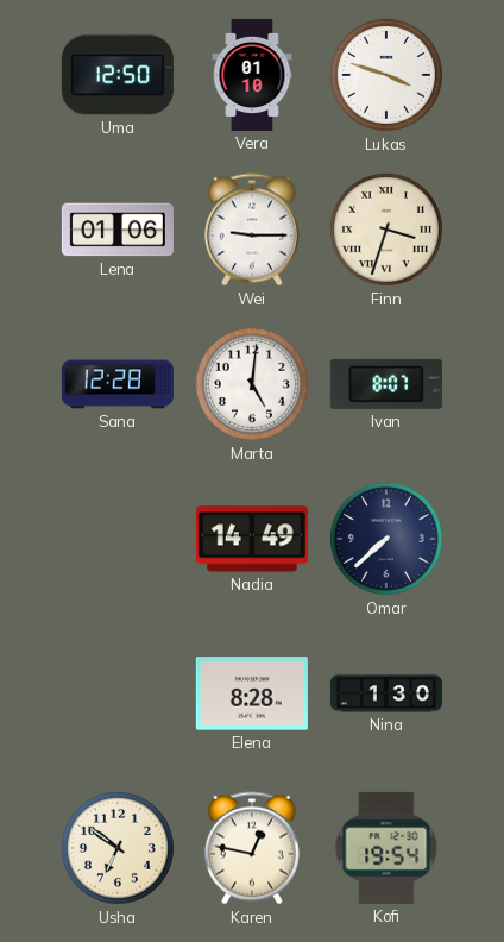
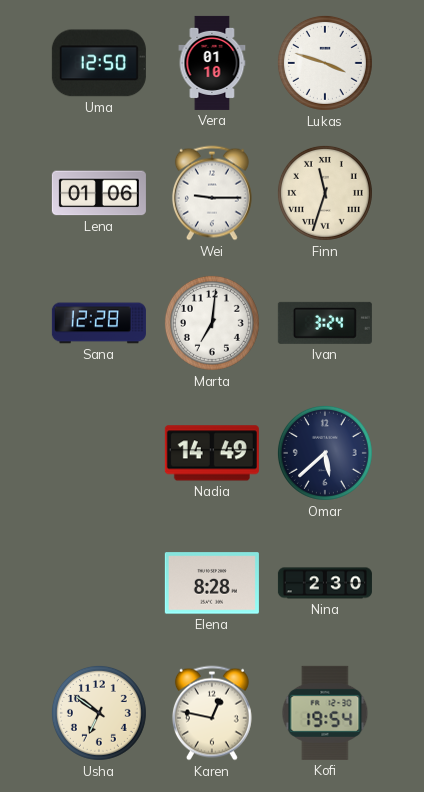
Finn: 3:33 -> 11:33
Marta: 5:01 -> 7:01
Ivan: 8:07 -> 3:24
Omar: 7:38 -> 5:38
Nina: 1:30 -> 2:30
